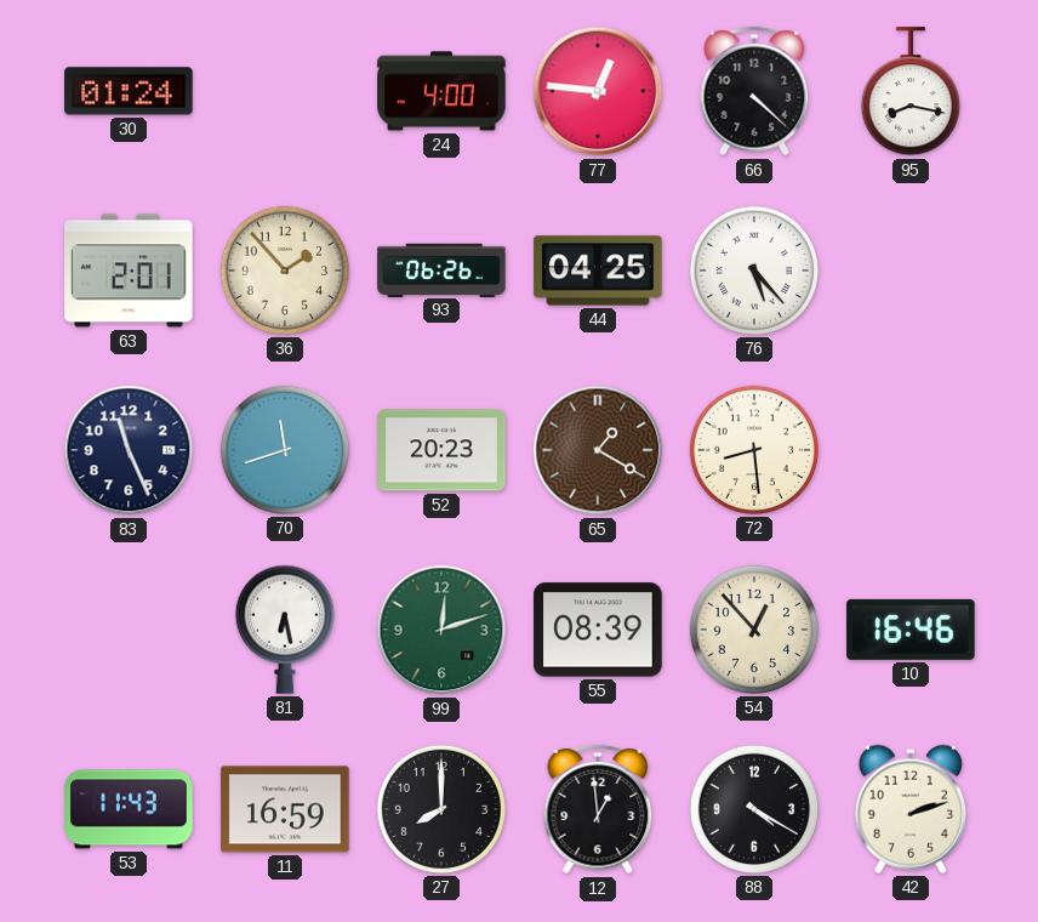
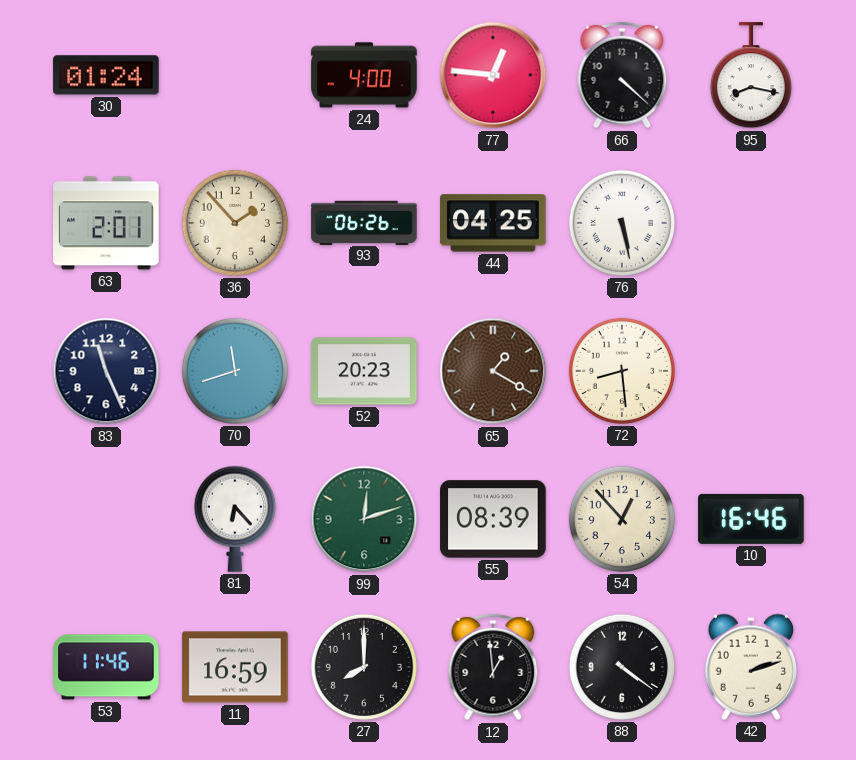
76: 5:23 -> 5:28
81: 6:28 -> 6:23
53: 11:43 -> 11:46
88: 4:20 -> 4:21
